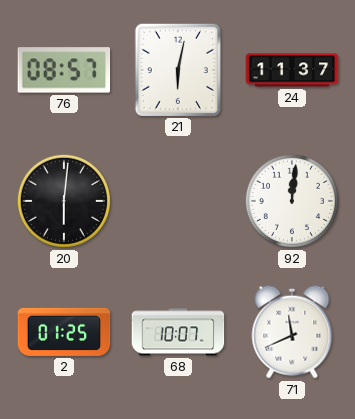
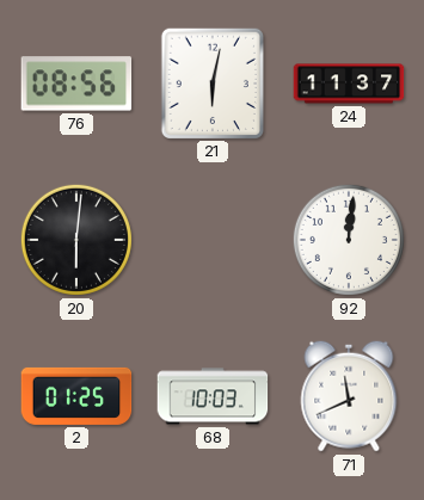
76: 08:57 -> 08:56
68: 10:07 -> 10:03
